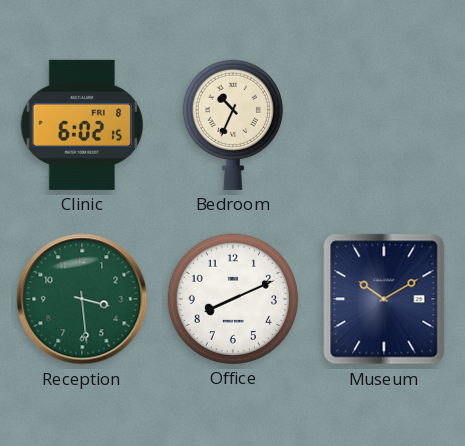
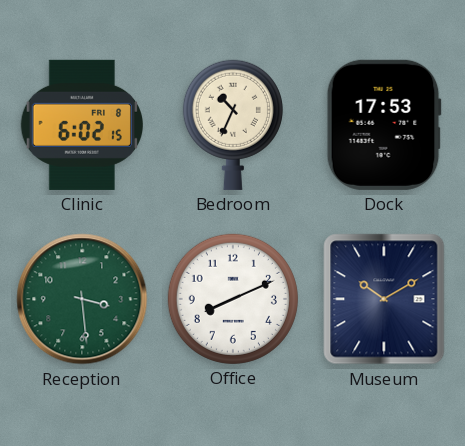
Dock: none -> 17:53
